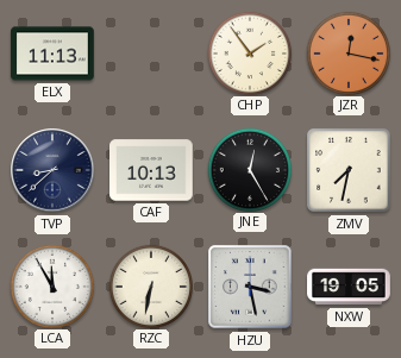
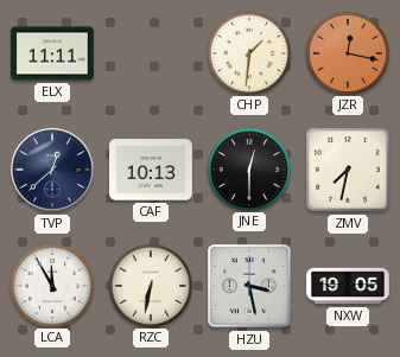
ELX: 11:13 -> 11:11
CHP: 1:54 -> 1:31
TVP: 8:38 -> 12:38
JNE: 12:25 -> 12:30
